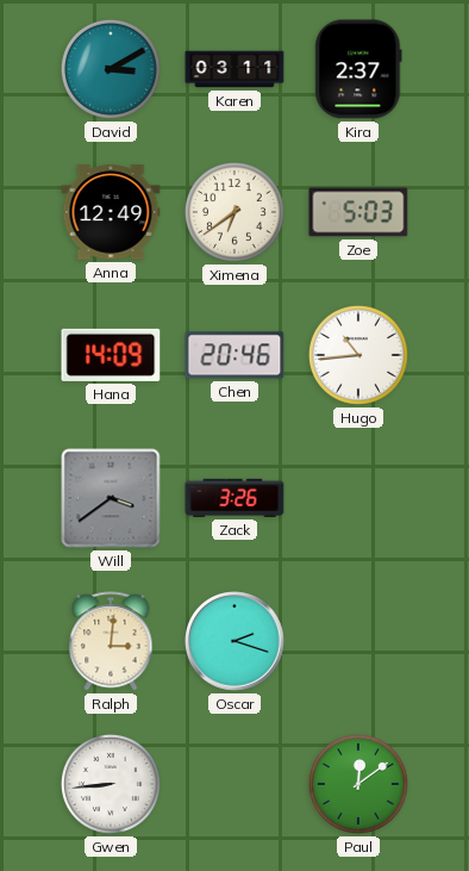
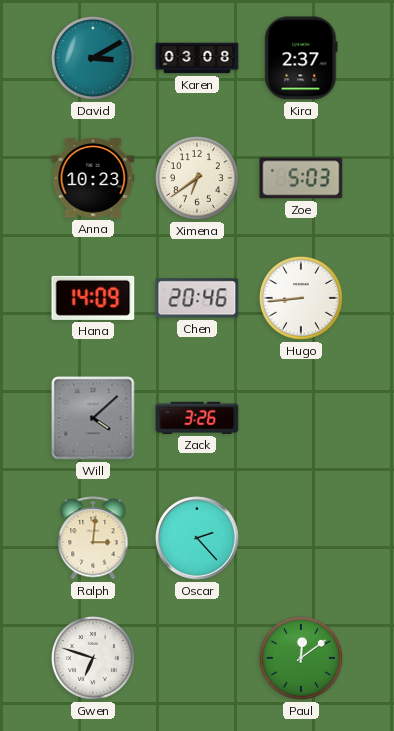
Karen: 03:11 -> 03:08
Anna: 12:49 -> 10:23
Hugo: 10:44 -> 8:44
Will: 3:39 -> 4:08
Oscar: 2:18 -> 2:23
Gwen: 8:44 -> 6:48
